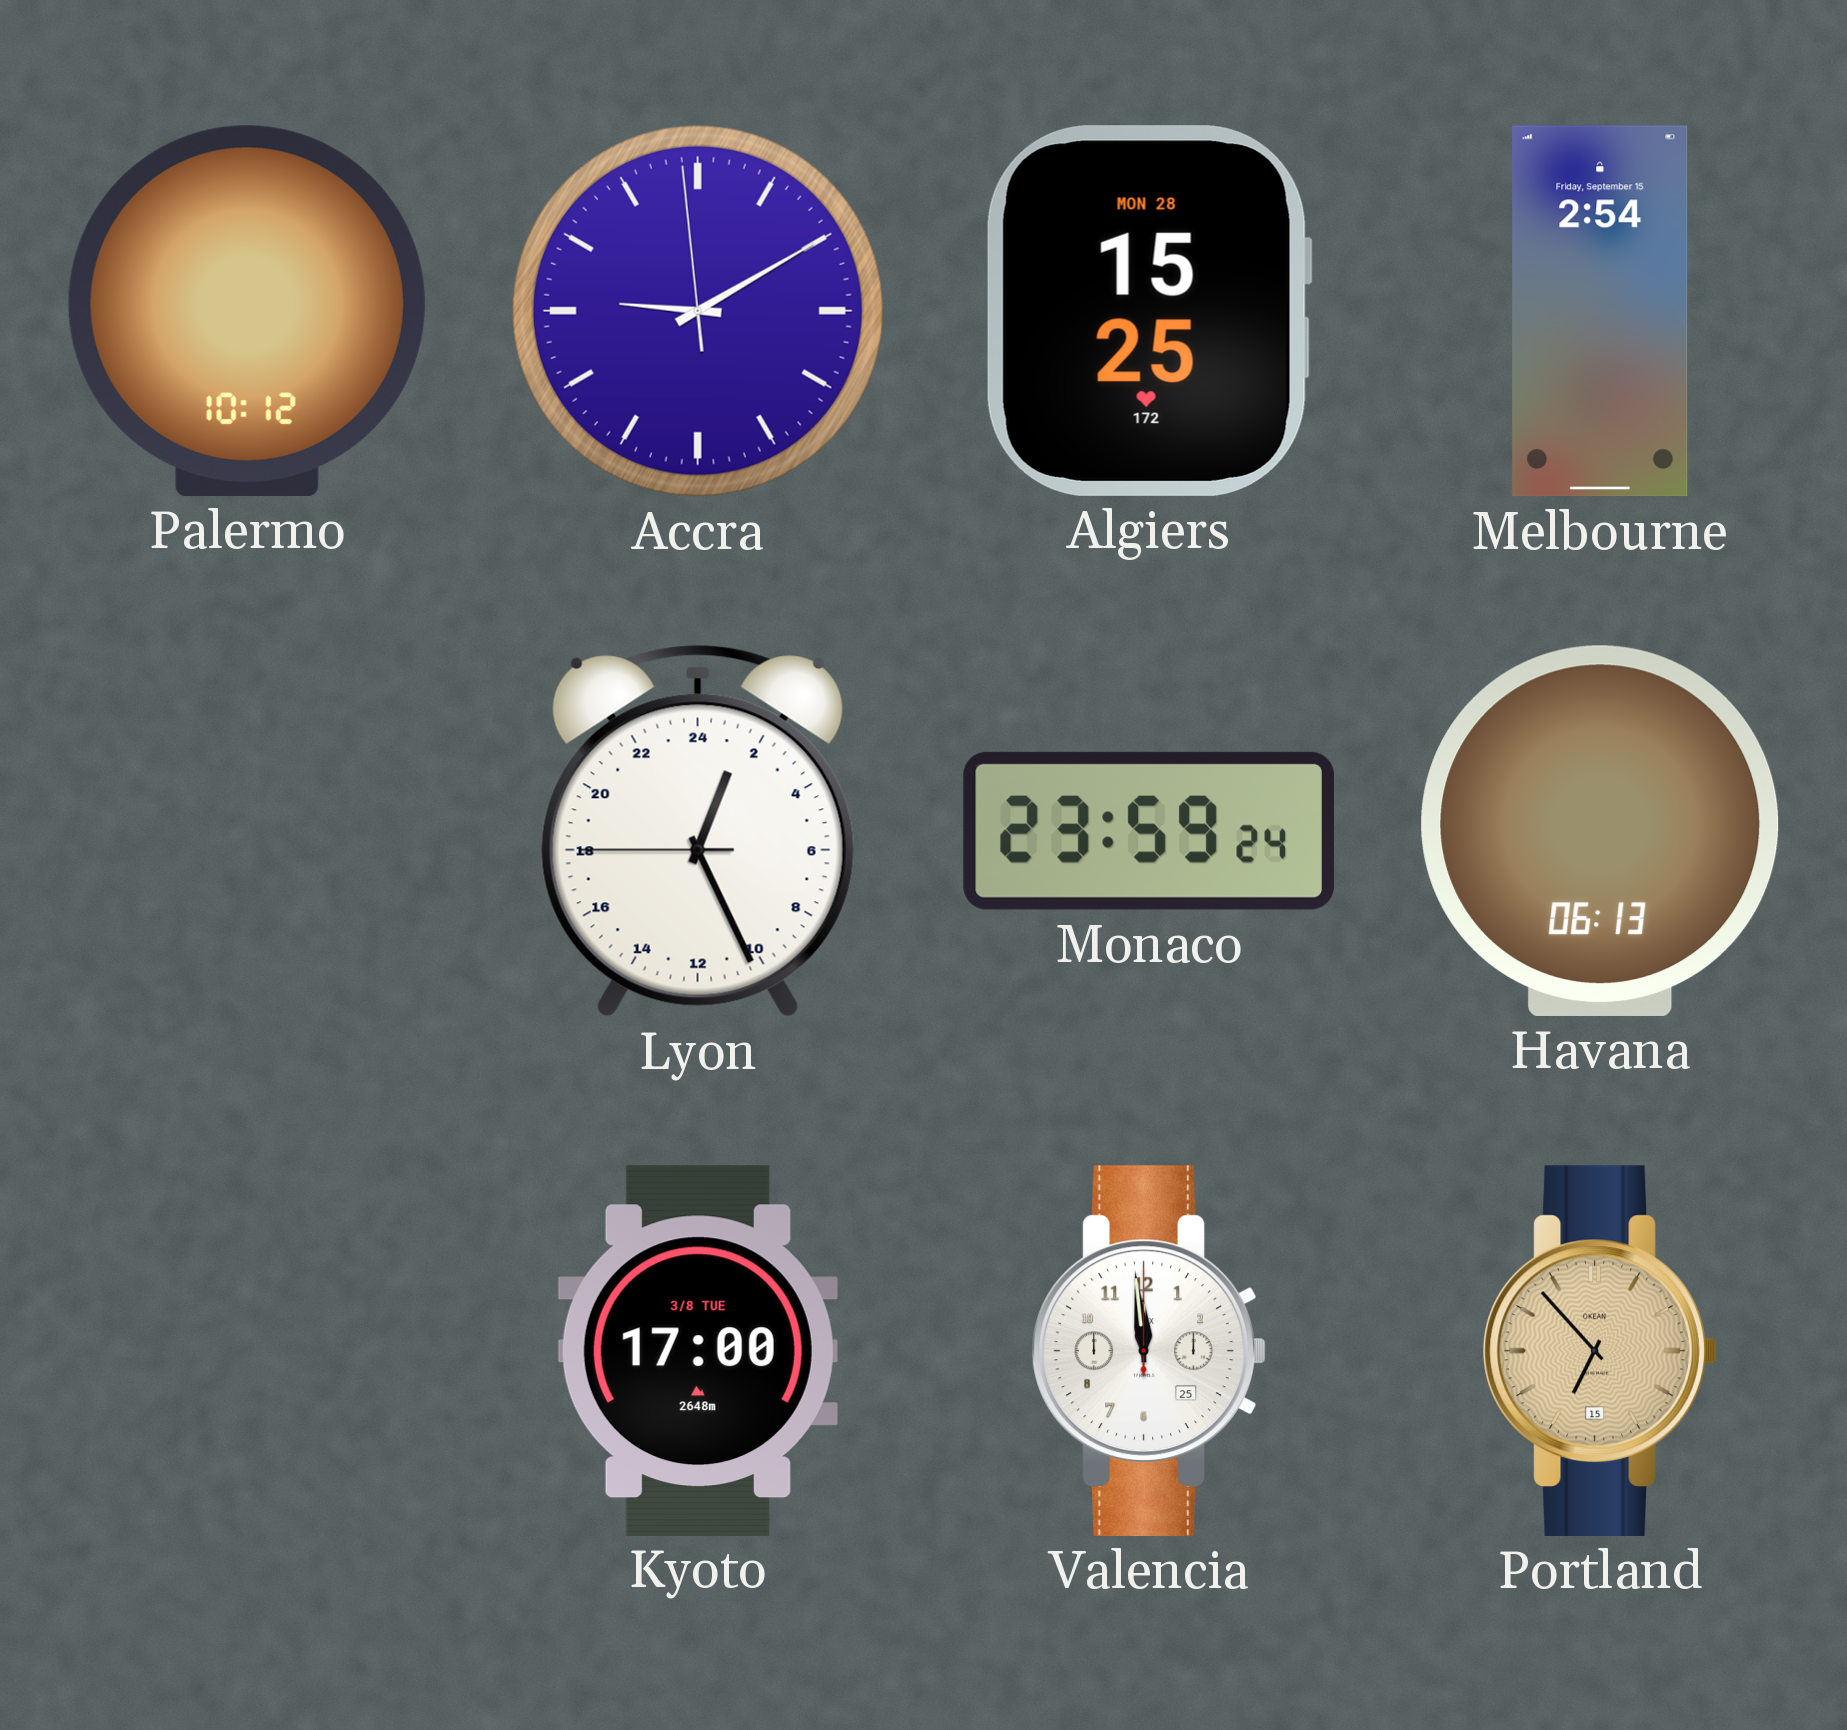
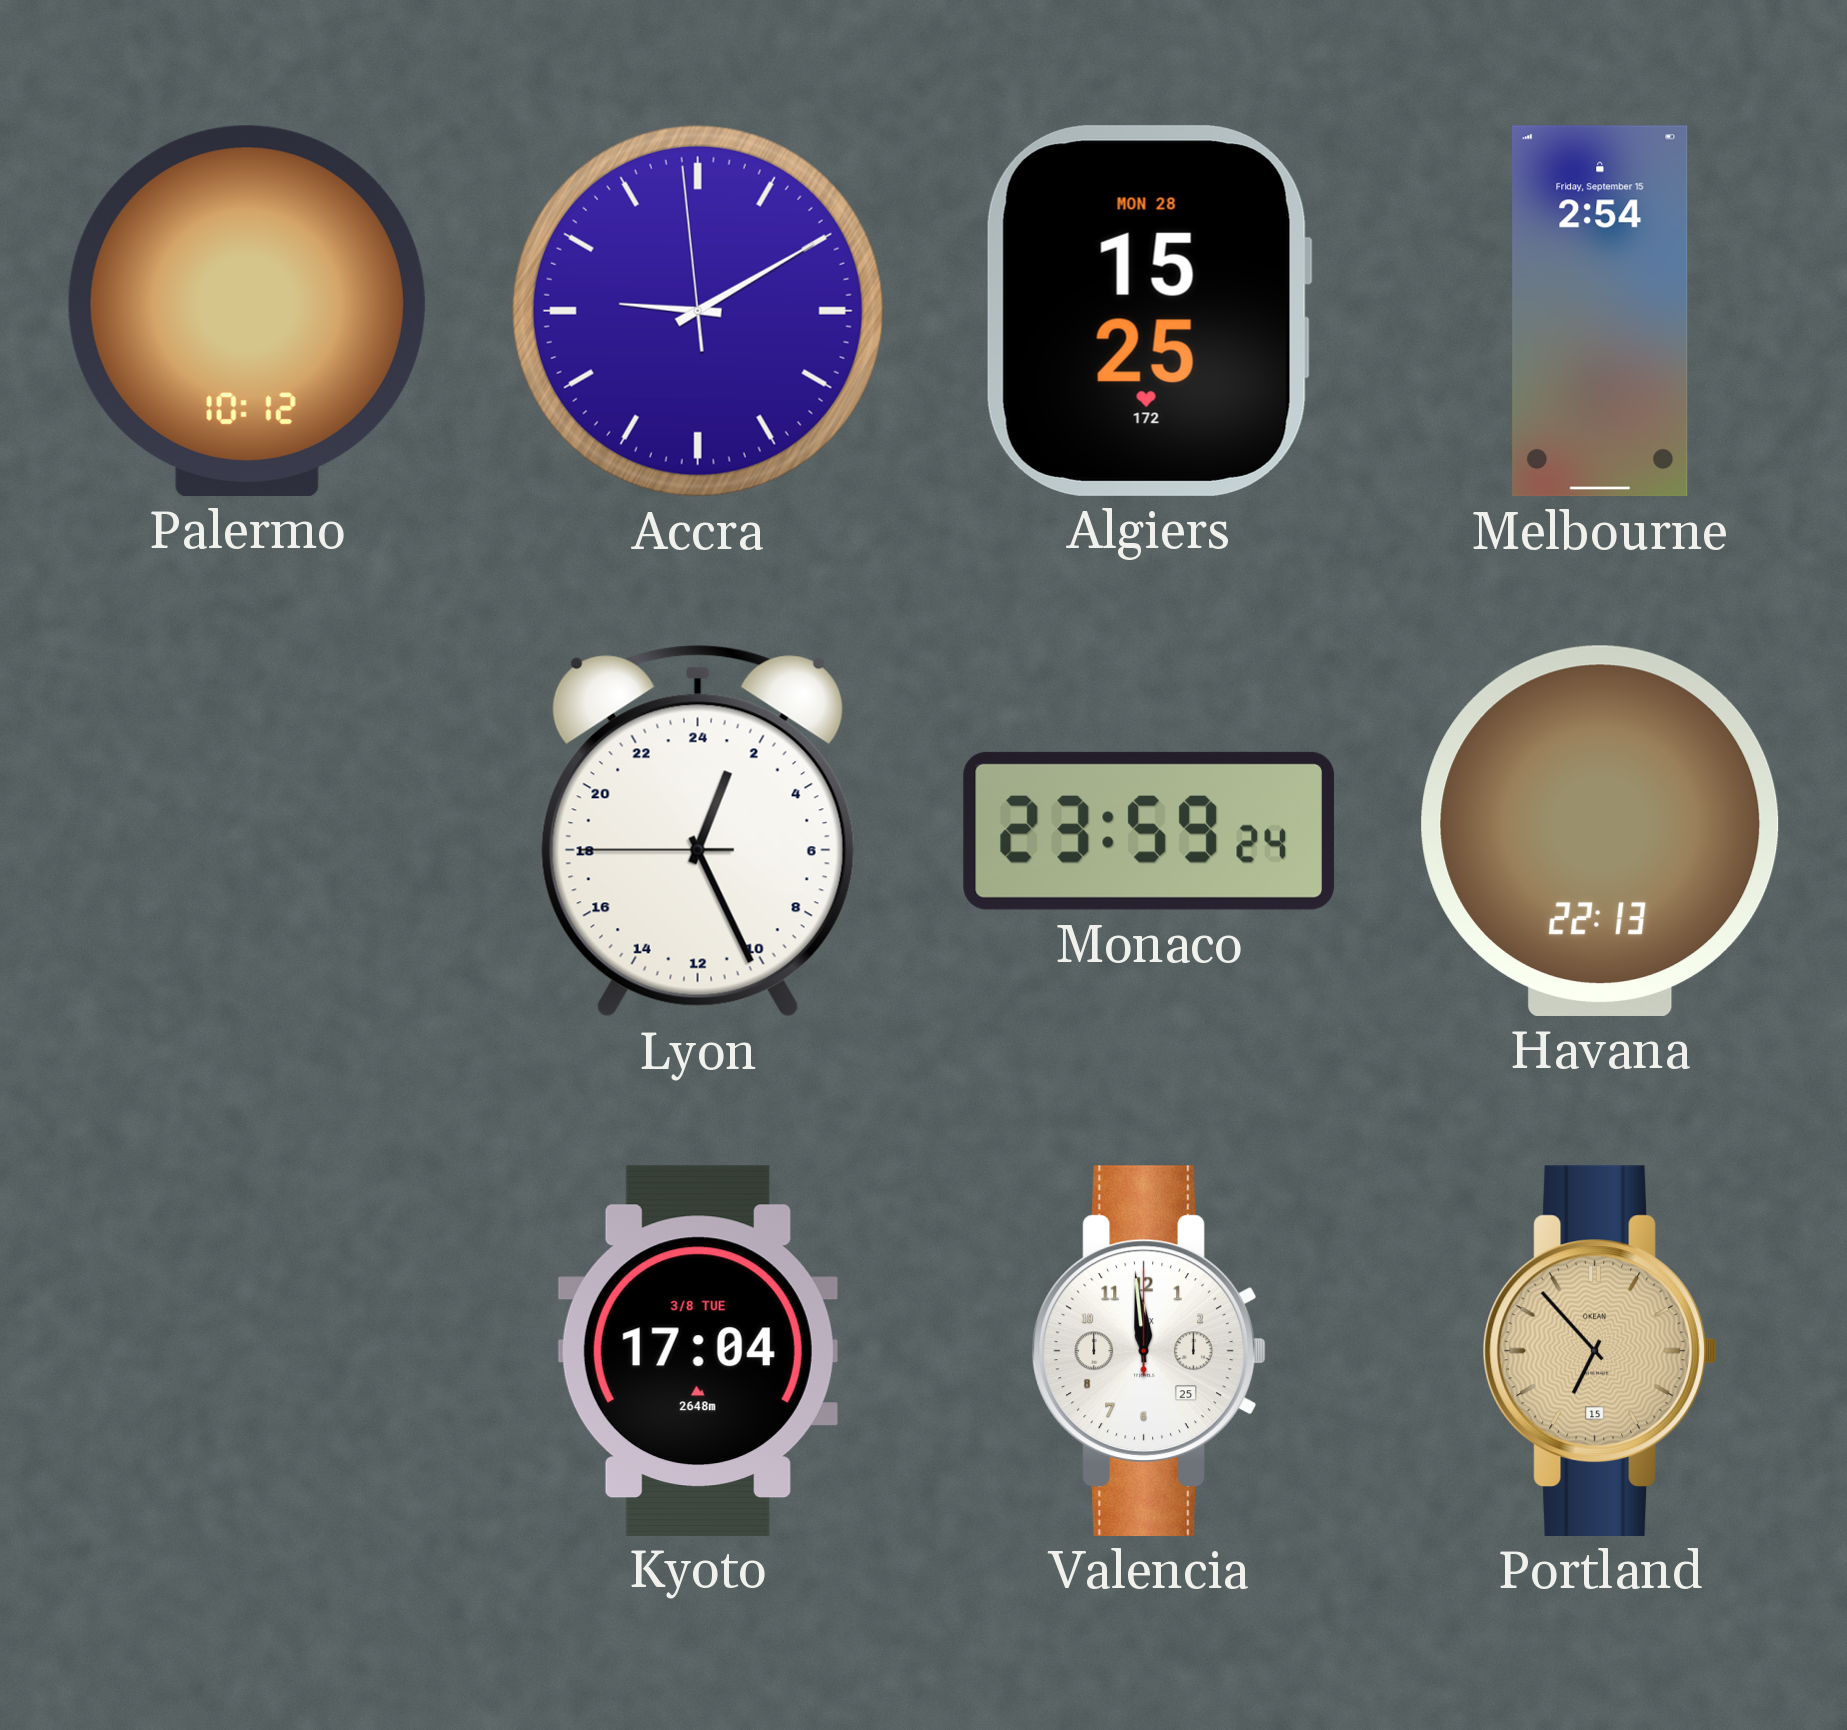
Havana: 06:13 -> 22:13
Kyoto: 17:00 -> 17:04
